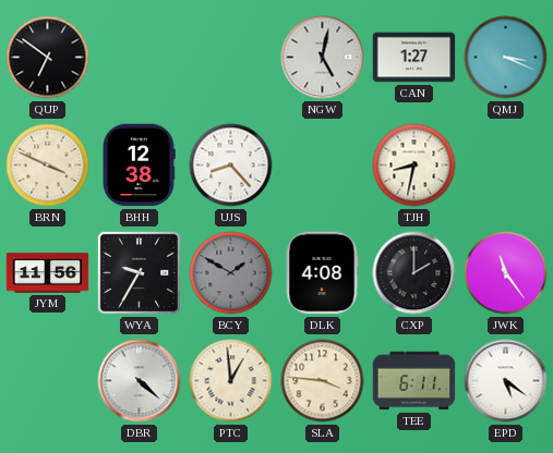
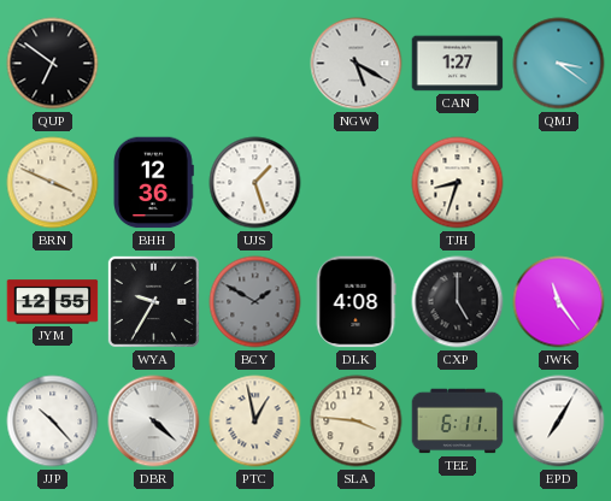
NGW: 5:02 -> 5:20
QMJ: 3:19 -> 3:21
BHH: 12:38 -> 12:36
UJS: 8:23 -> 1:27
TJH: 8:32 -> 8:33
JYM: 11:56 -> 12:55
CXP: 2:00 -> 5:00
JJP: none -> 10:23
PTC: 12:59 -> 12:58
EPD: 5:21 -> 7:05
